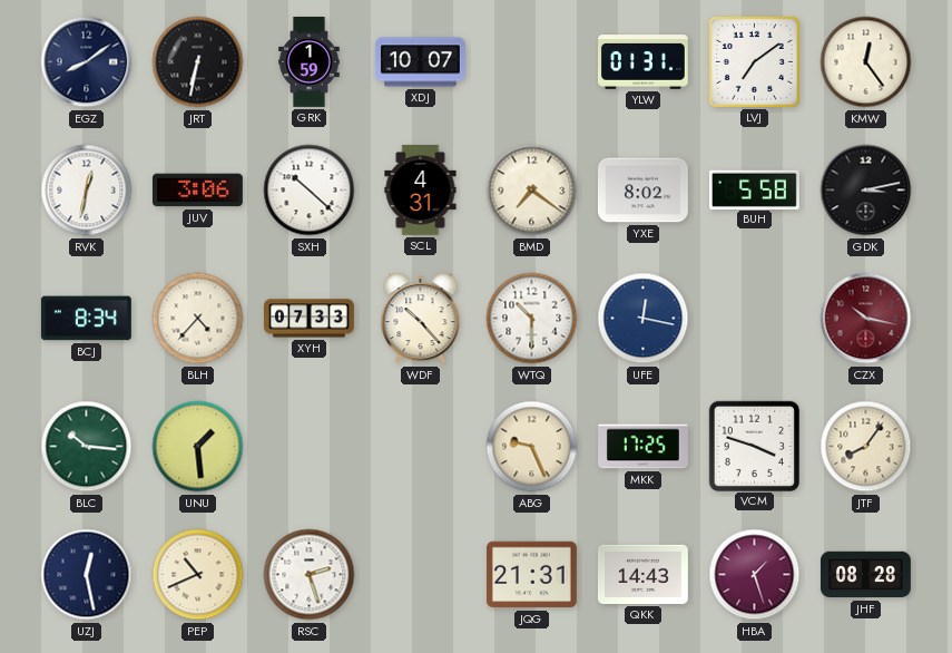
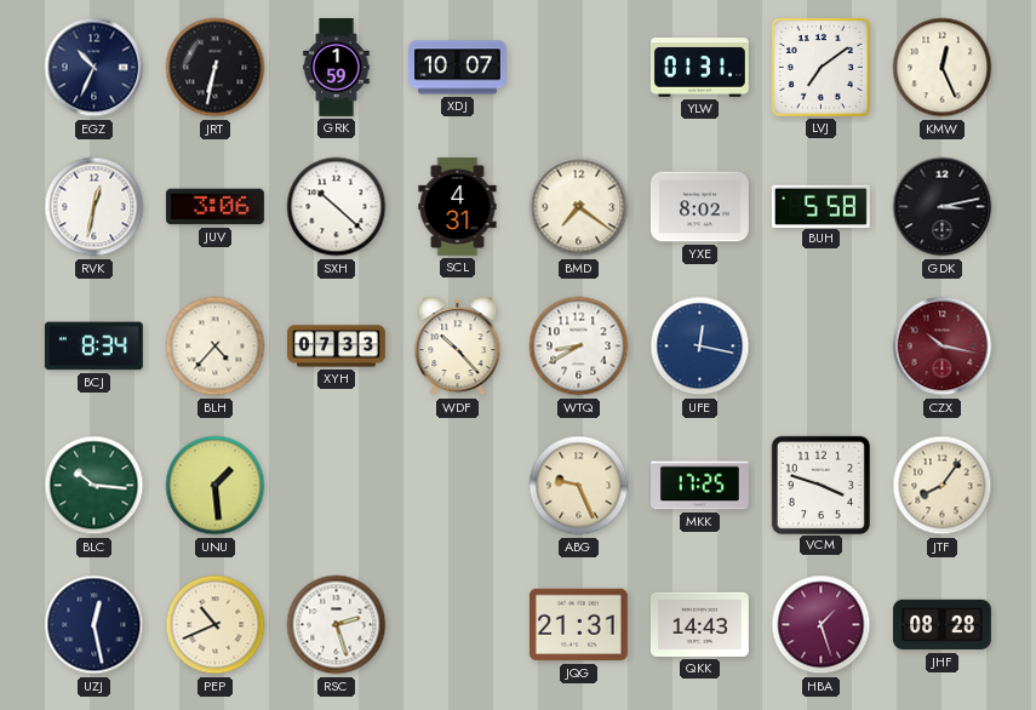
EGZ: 8:09 -> 10:34
KMW: 12:24 -> 12:26
WTQ: 10:30 -> 8:40
